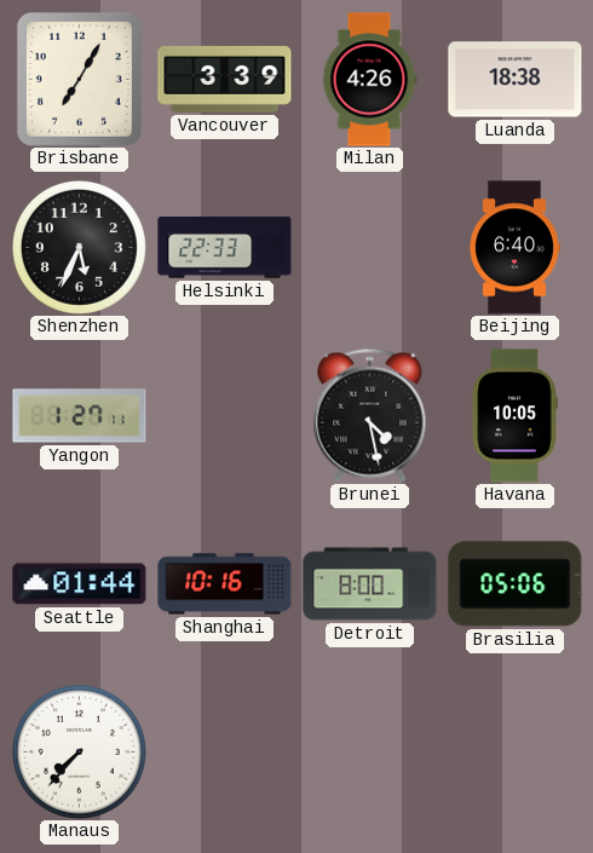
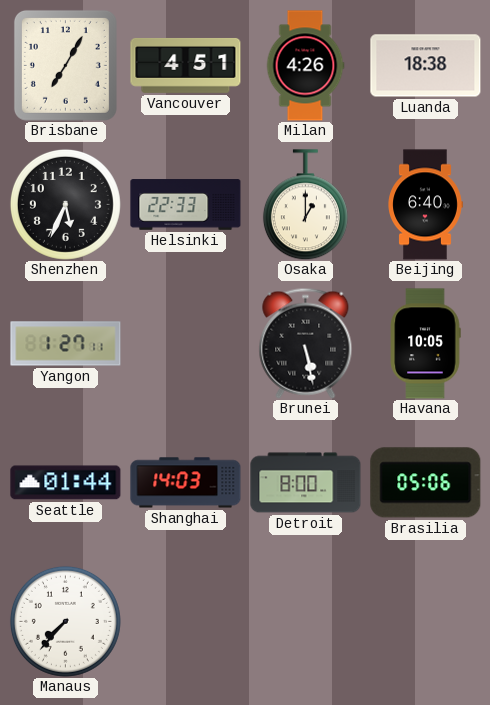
Vancouver: 3:39 -> 4:51
Osaka: none -> 1:00
Brunei: 4:28 -> 5:28
Shanghai: 10:16 -> 14:03
